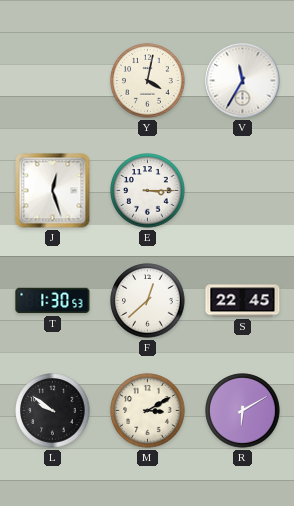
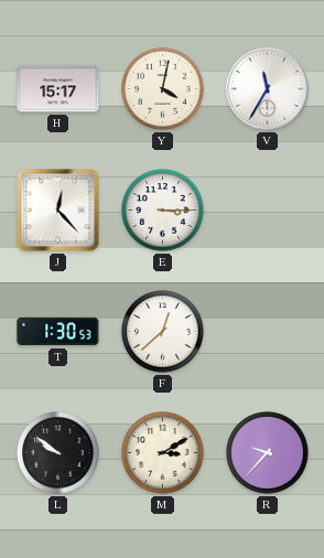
H: none -> 15:17
J: 12:27 -> 12:23
S: 22:45 -> none
R: 6:10 -> 9:37
